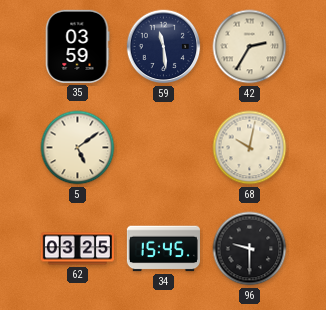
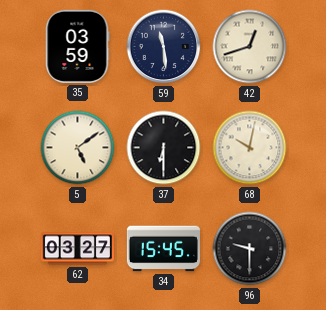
42: 2:35 -> 12:42
37: none -> 6:30
62: 03:25 -> 03:27
